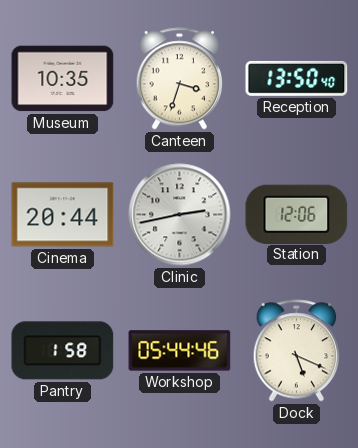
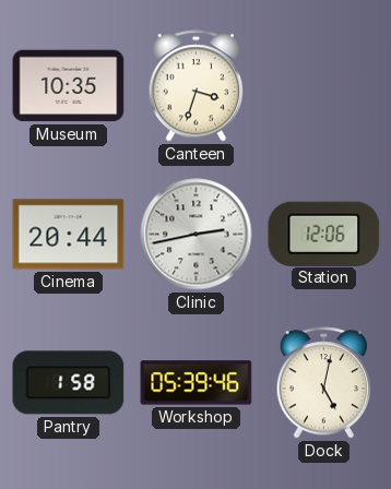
Reception: 13:50 -> none
Workshop: 05:44 -> 05:39
Dock: 5:19 -> 5:02
